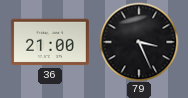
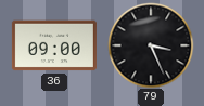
36: 21:00 -> 09:00
